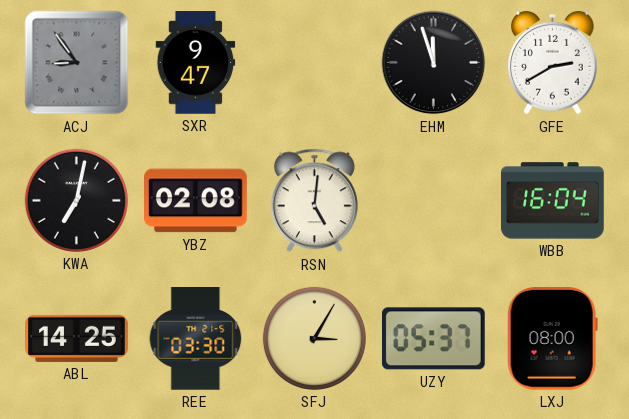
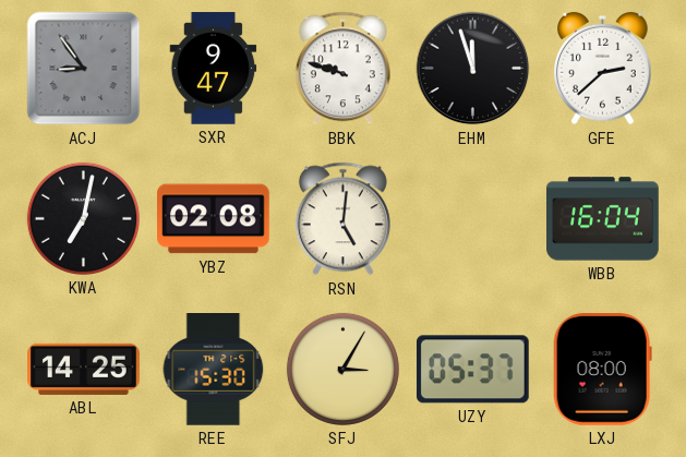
BBK: none -> 9:48
GFE: 2:40 -> 2:38
REE: 03:30 -> 15:30
